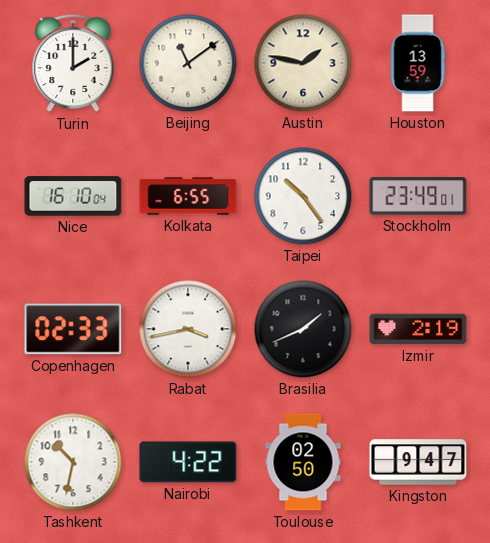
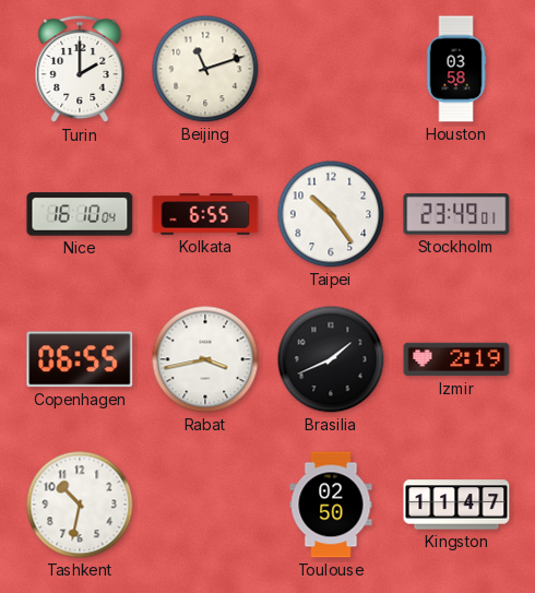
Beijing: 11:09 -> 11:12
Austin: 1:47 -> none
Houston: 13:59 -> 03:58
Copenhagen: 02:33 -> 06:55
Nairobi: 4:22 -> none
Kingston: 9:47 -> 11:47
